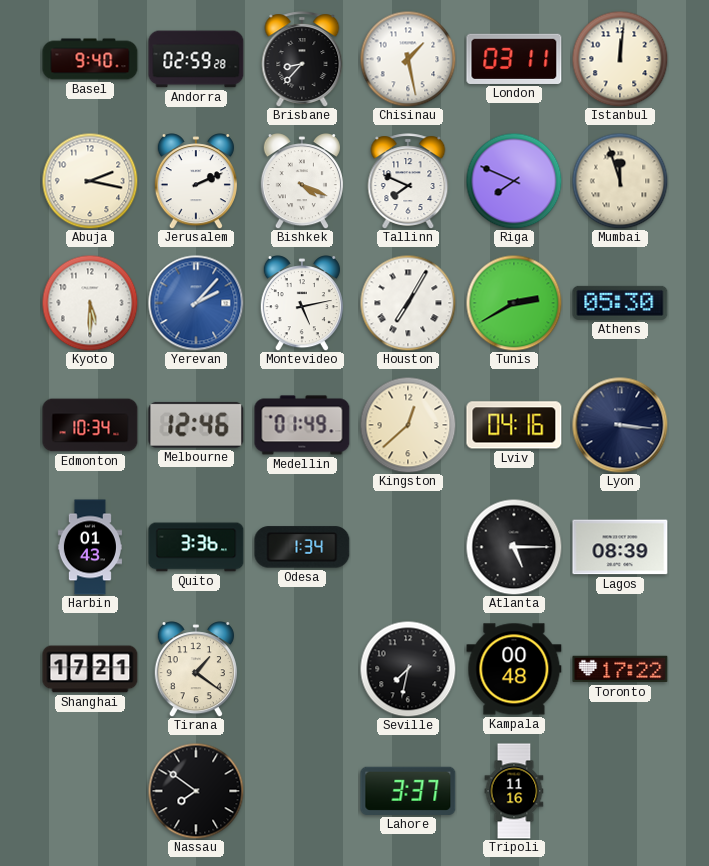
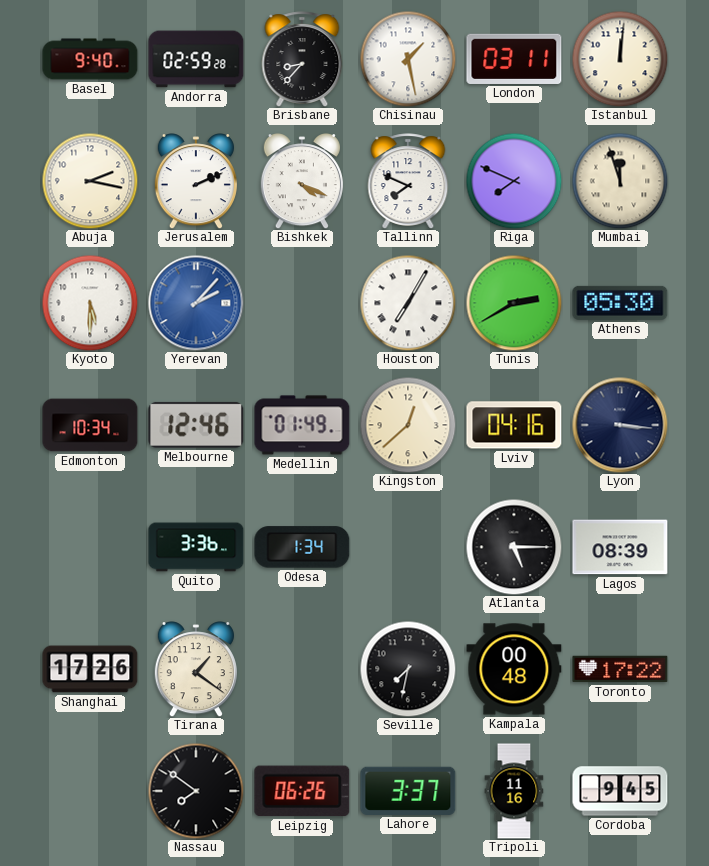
Montevideo: 5:13 -> none
Harbin: 01:43 -> none
Shanghai: 17:21 -> 17:26
Leipzig: none -> 06:26
Cordoba: none -> 9:45
